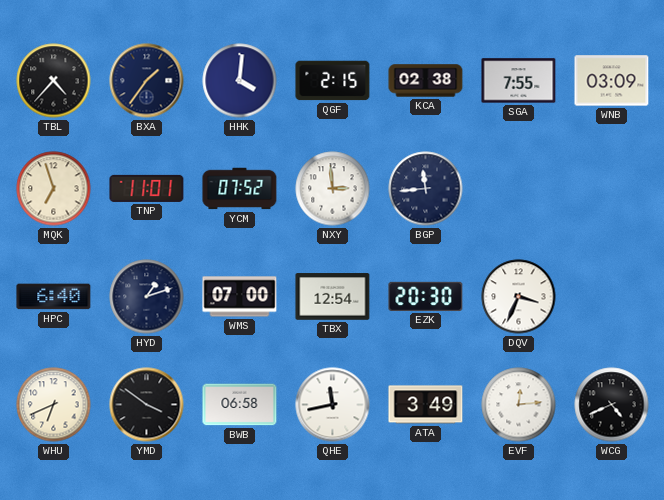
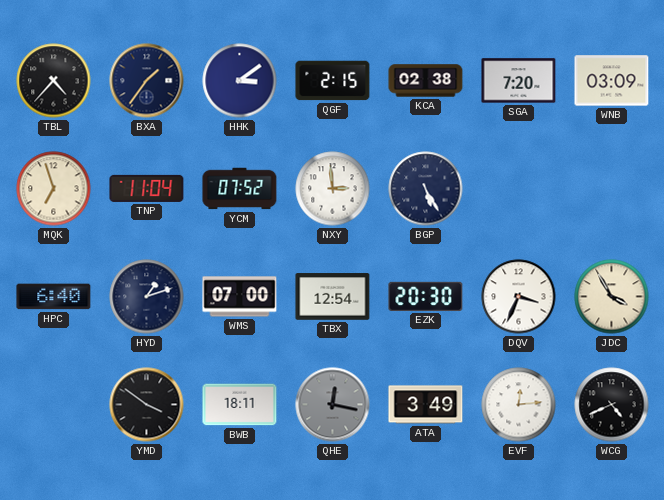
HHK: 4:01 -> 3:09
SGA: 7:55 -> 7:20
TNP: 11:01 -> 11:04
BGP: 11:44 -> 5:25
JDC: none -> 3:55
WHU: 6:41 -> none
BWB: 06:58 -> 18:11
QHE: 11:43 -> 12:17
QHE dial: white -> grey
